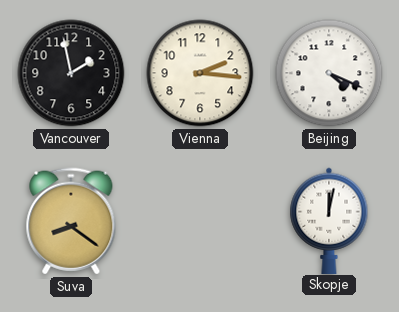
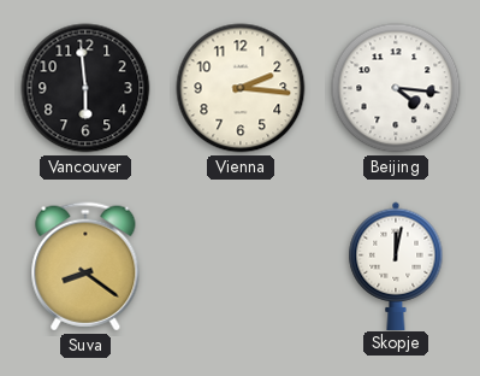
Vancouver: 1:58 -> 5:59
Beijing: 4:19 -> 4:16
